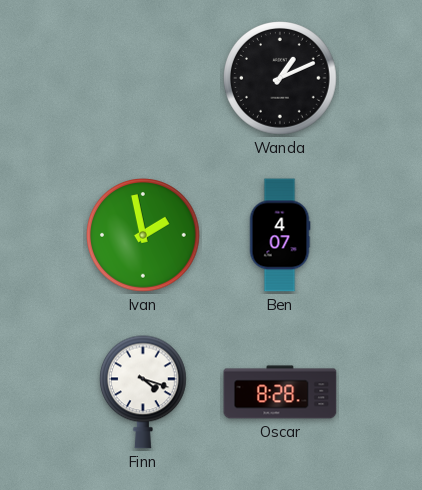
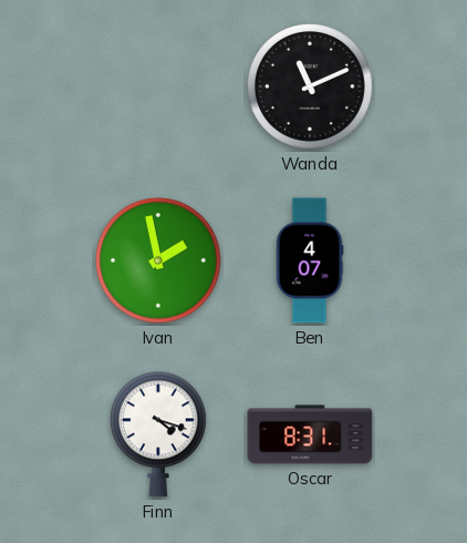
Wanda: 1:11 -> 11:11
Oscar: 8:28 -> 8:31
